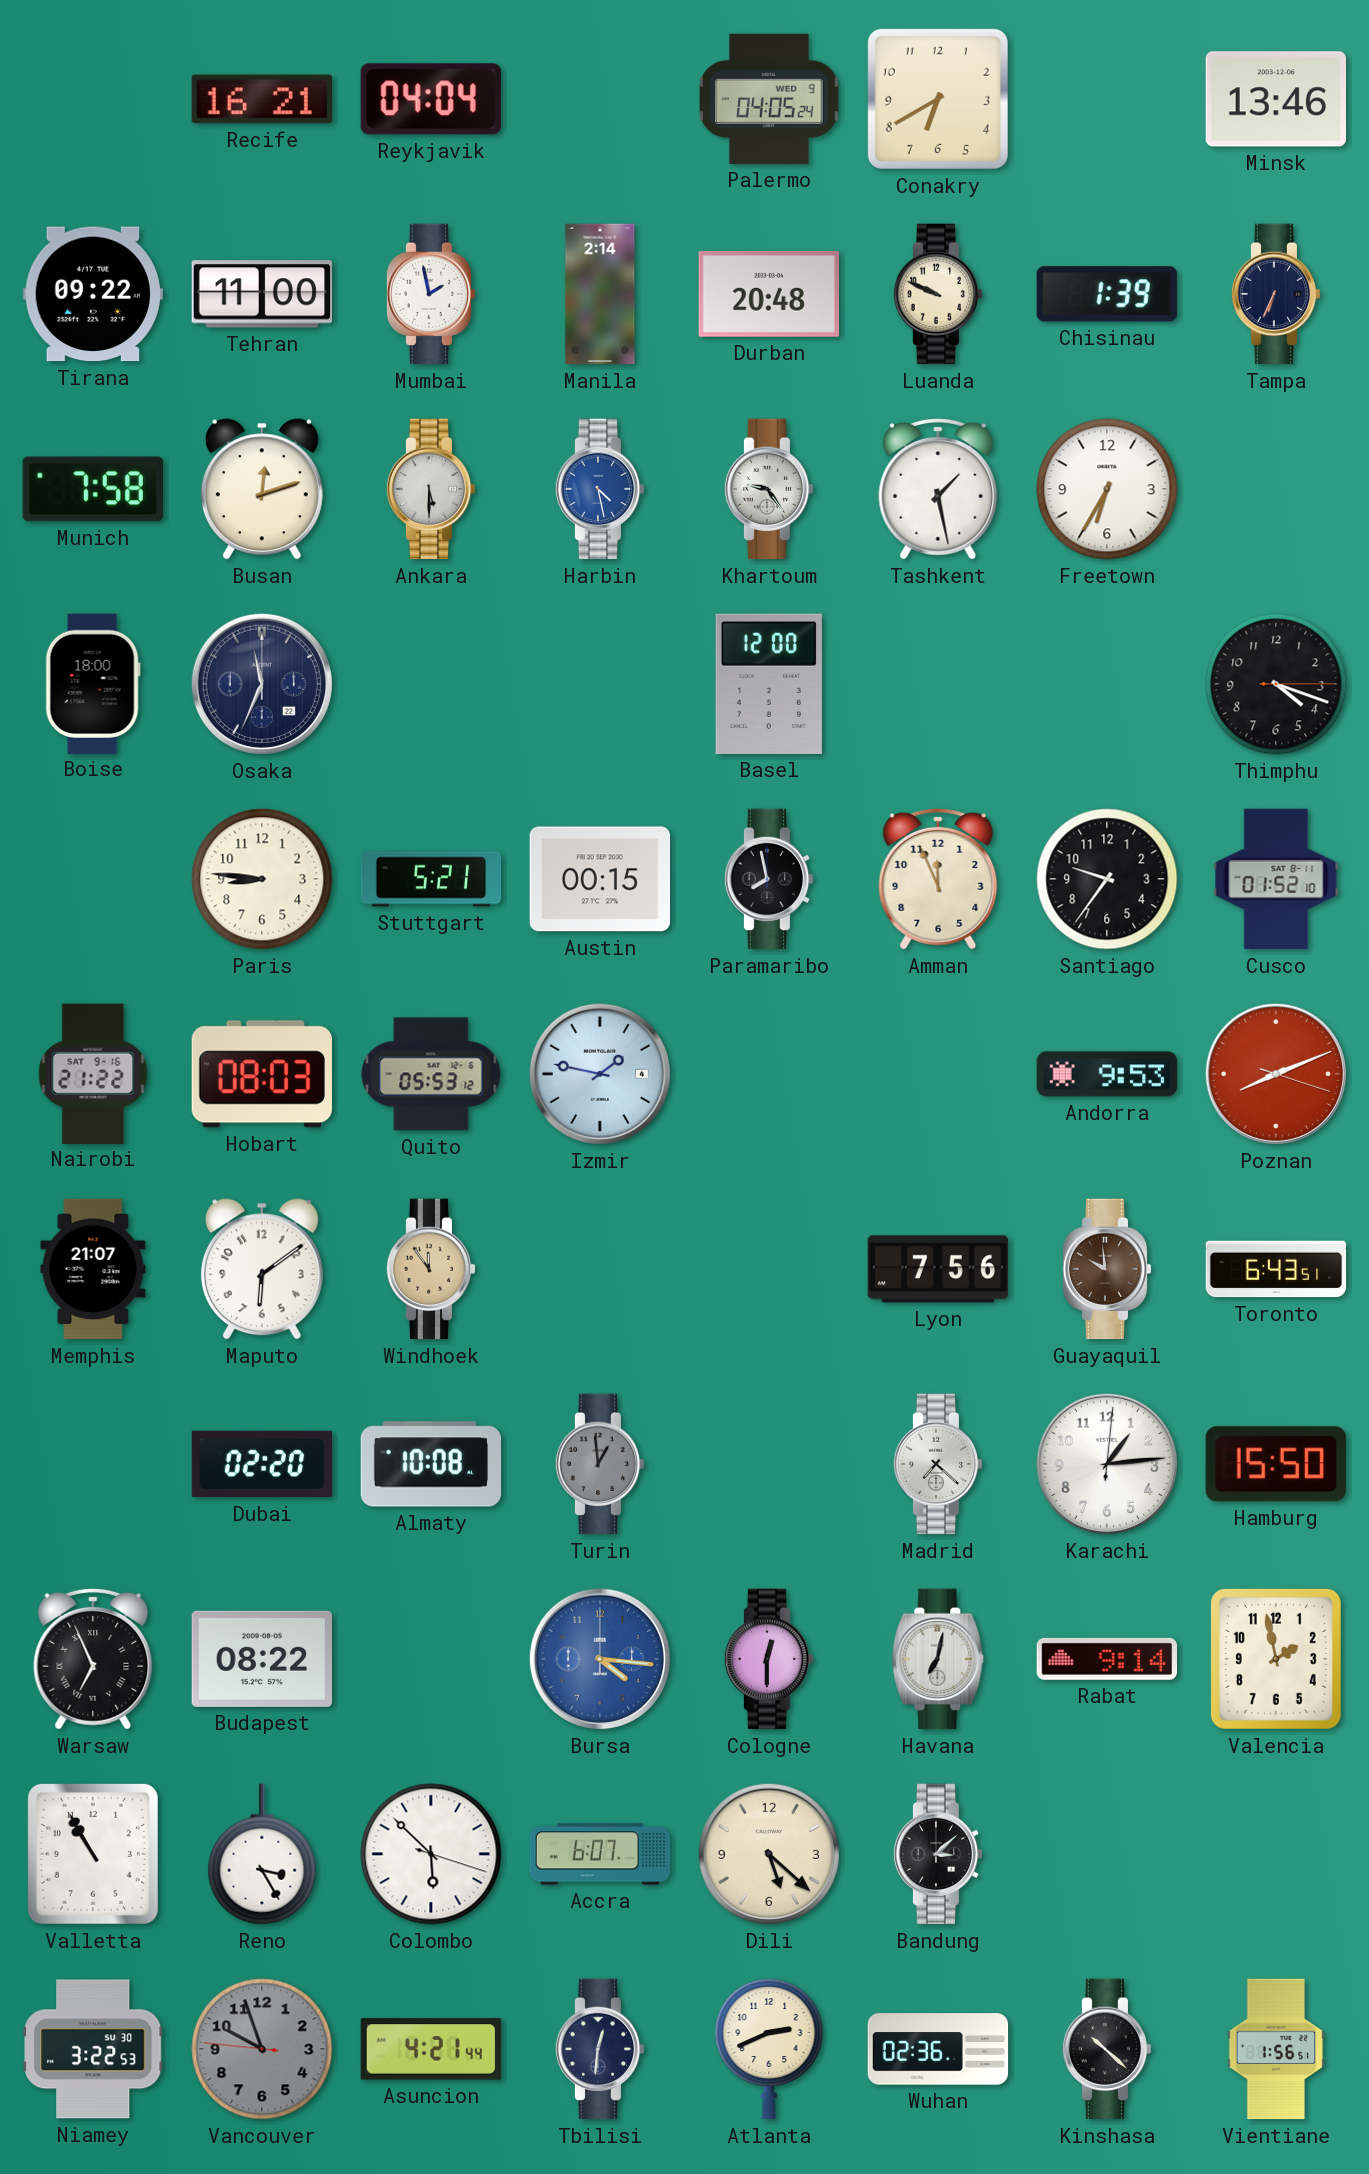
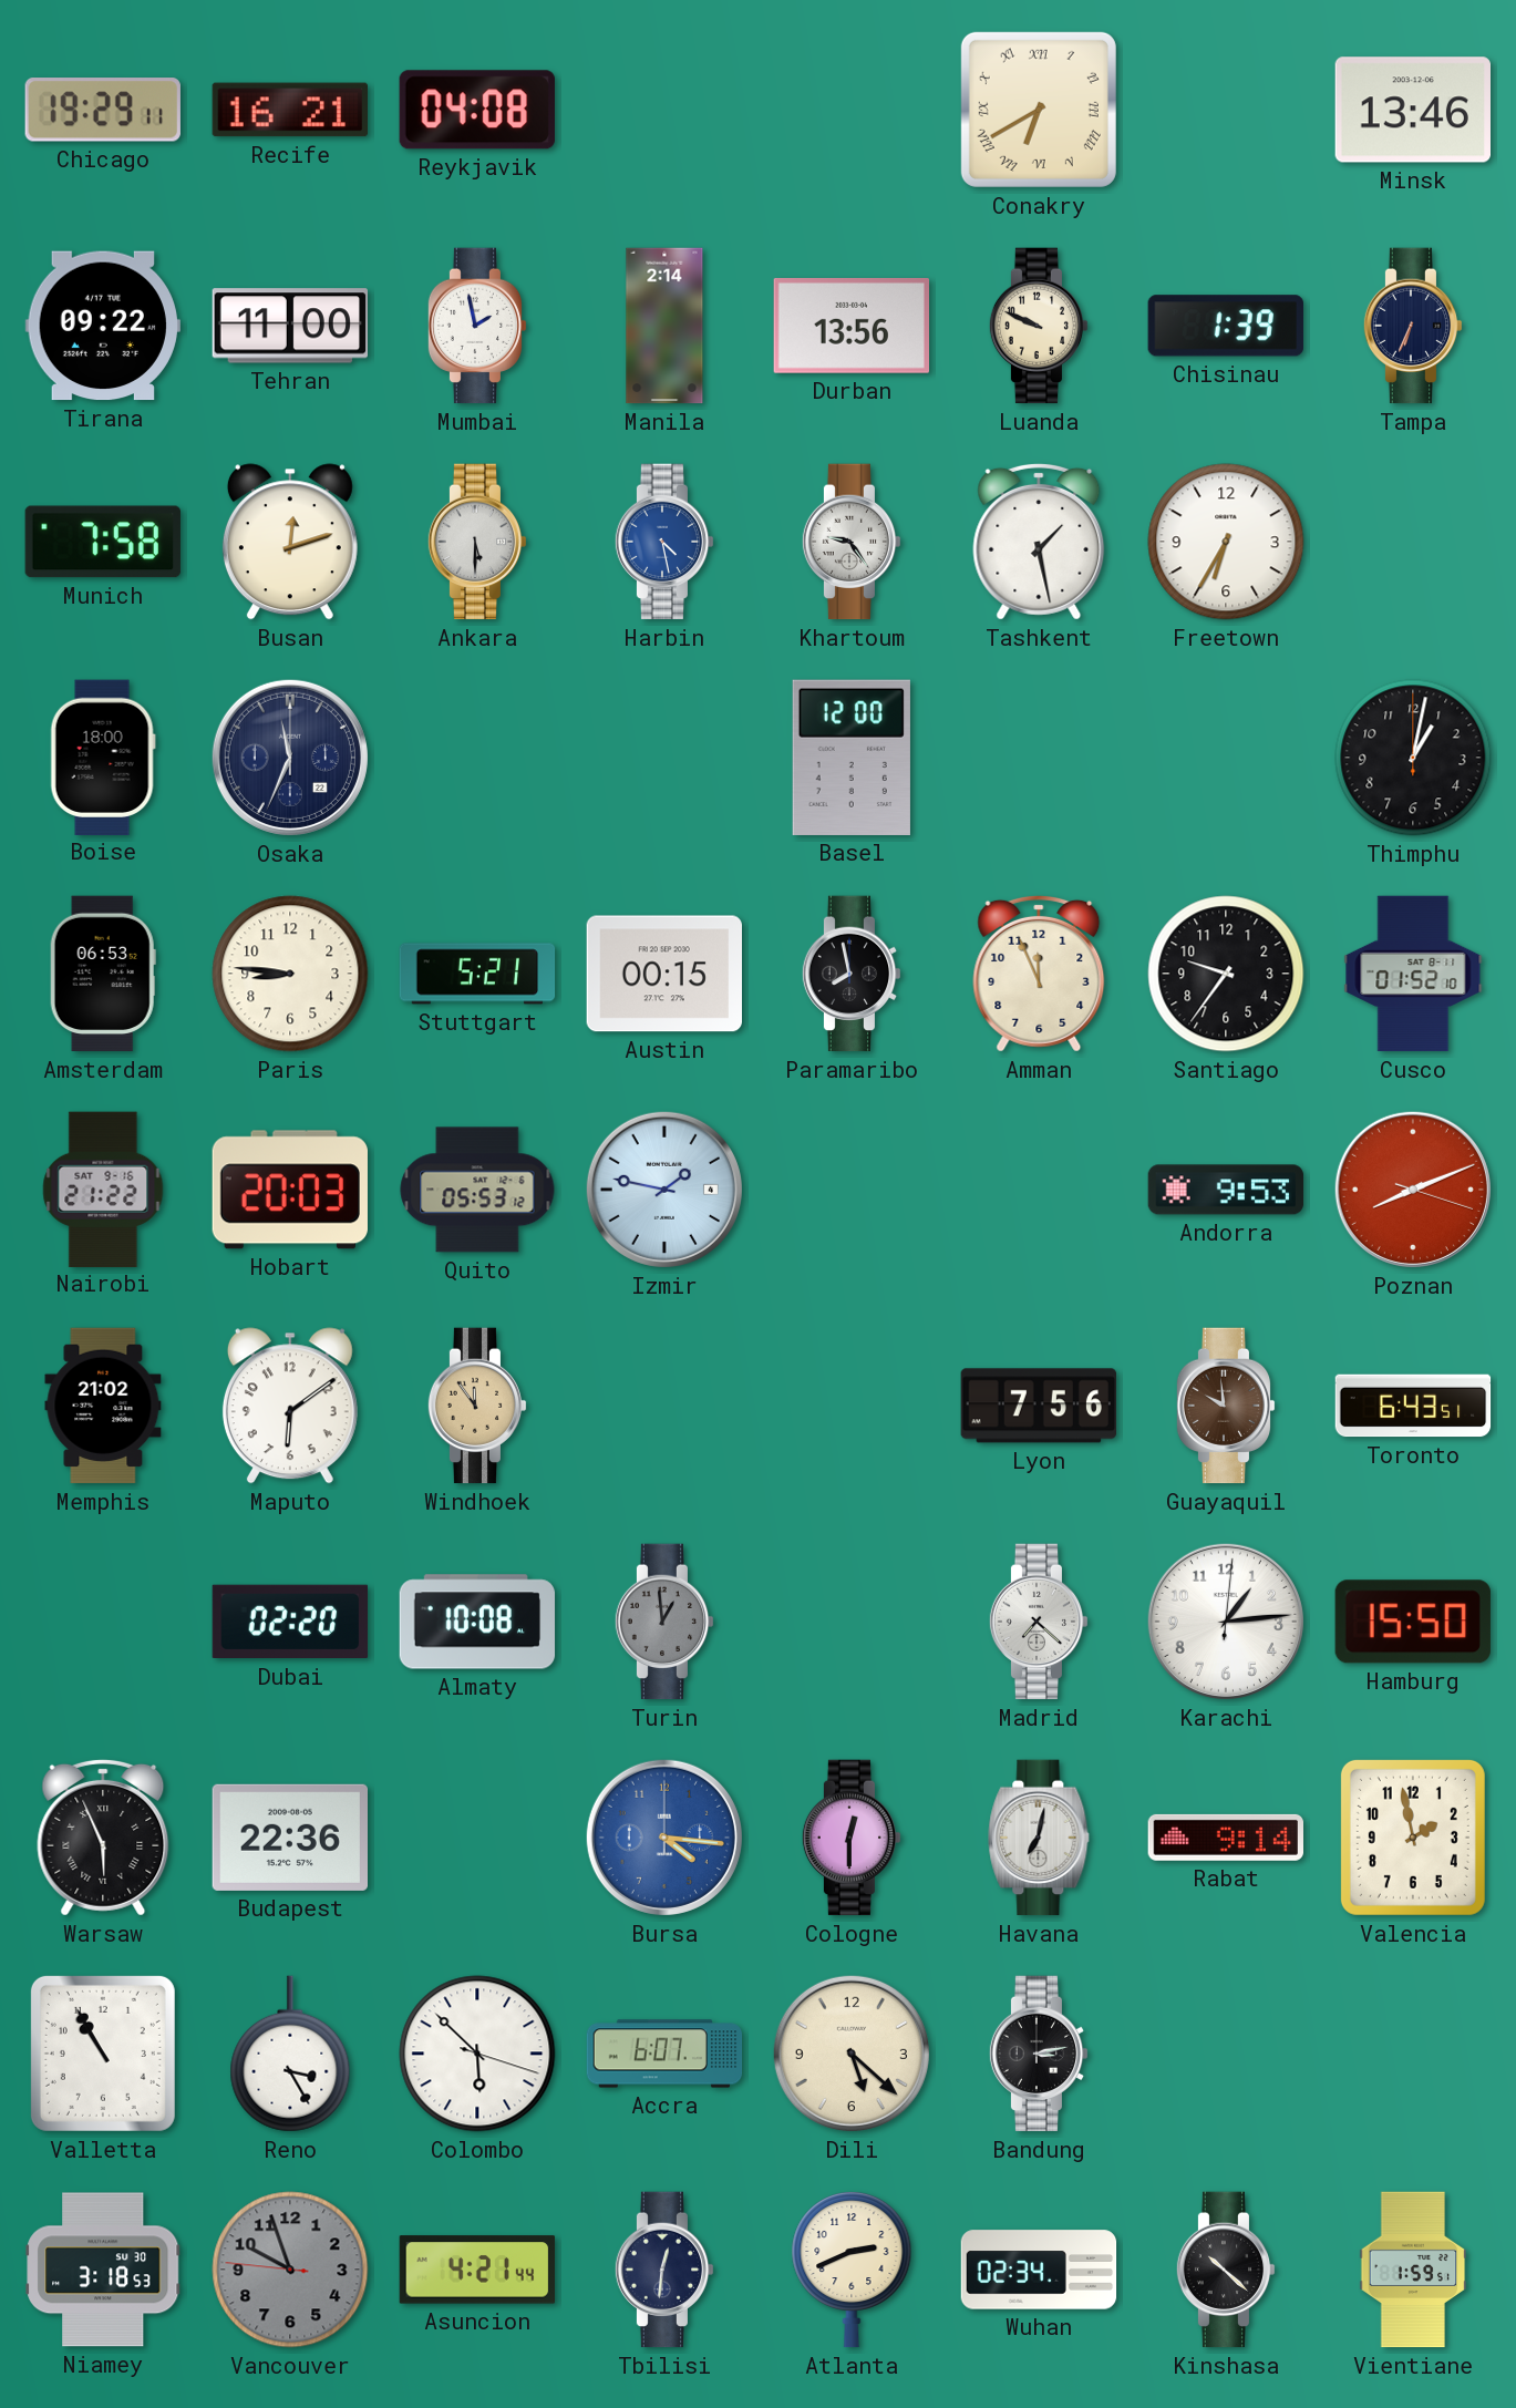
Chicago: none -> 19:29
Reykjavik: 04:04 -> 04:08
Palermo: 04:05 -> none
Conakry numerals: Arabic -> Roman
Durban: 20:48 -> 13:56
Thimphu: 4:18 -> 1:02
Amsterdam: none -> 06:53
Hobart: 08:03 -> 20:03
Memphis: 21:07 -> 21:02
Warsaw: 6:56 -> 5:56
Budapest: 08:22 -> 22:36
Bandung: 3:08 -> 3:13
Niamey: 3:22 -> 3:18
Wuhan: 02:36 -> 02:34
Vientiane: 1:56 -> 1:59
